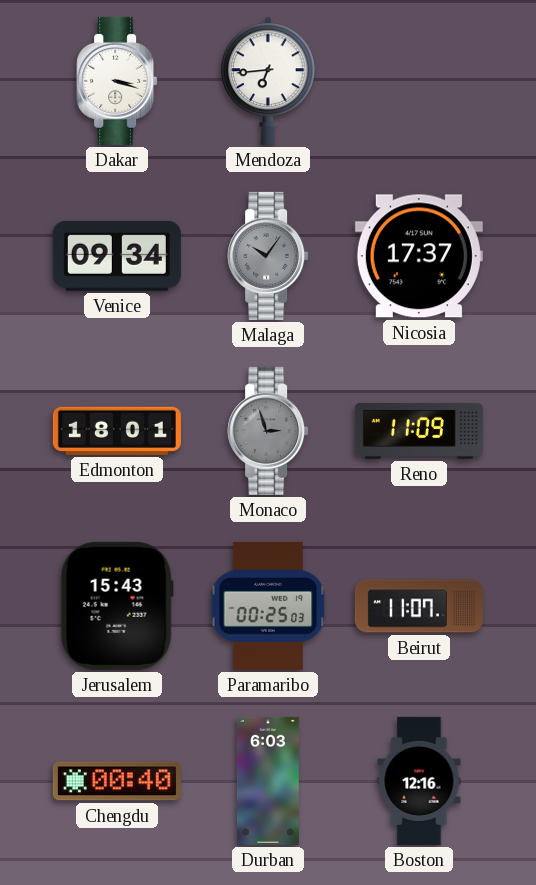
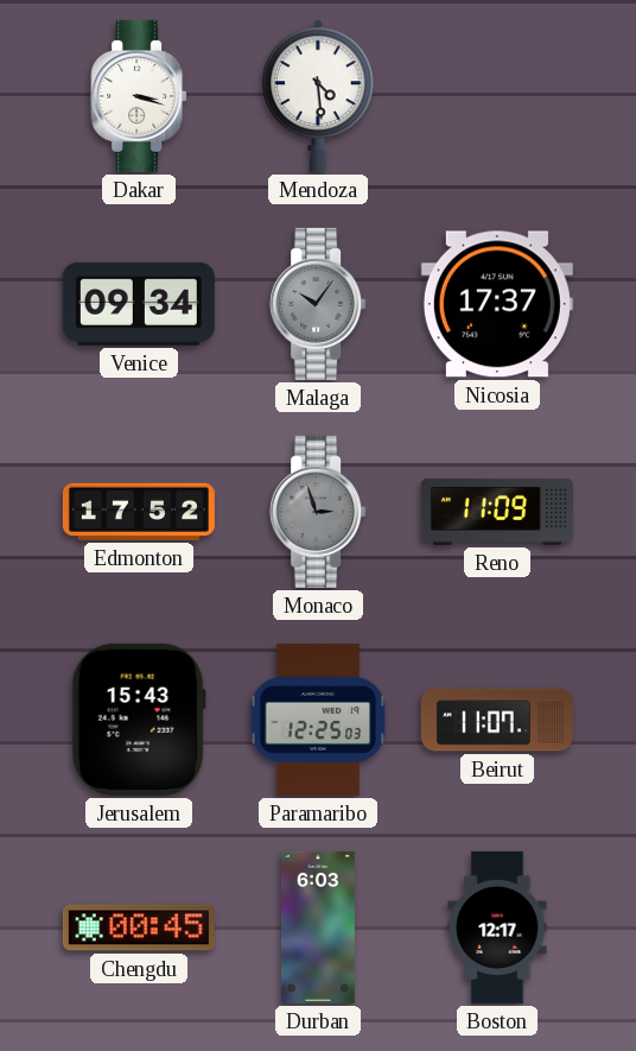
Mendoza: 6:44 -> 4:29
Edmonton: 18:01 -> 17:52
Paramaribo: 00:25 -> 12:25
Chengdu: 00:40 -> 00:45
Boston: 12:16 -> 12:17
